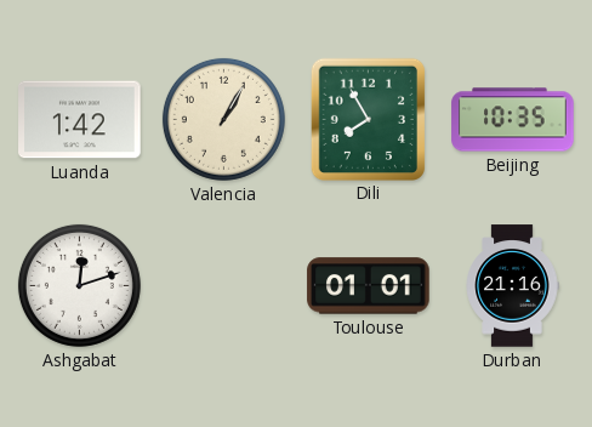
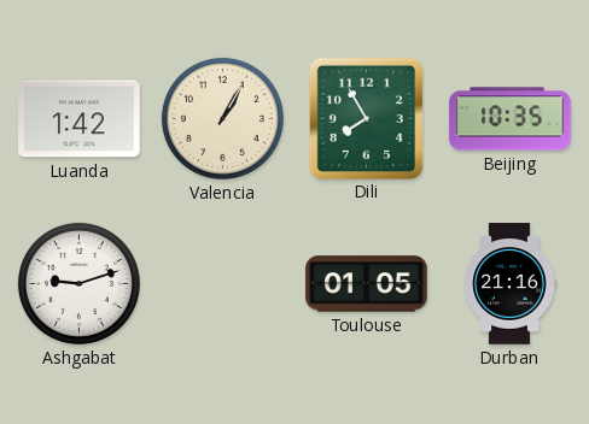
Ashgabat: 12:12 -> 9:12
Toulouse: 01:01 -> 01:05
